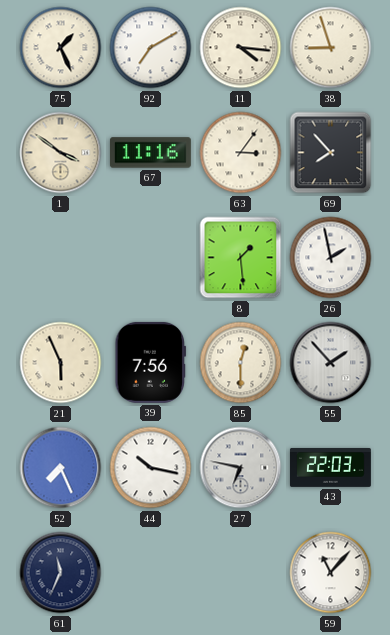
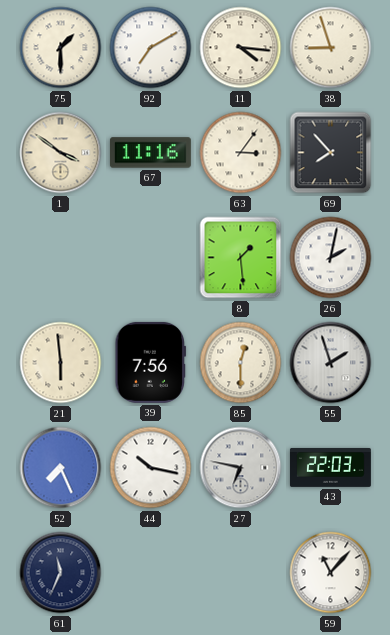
75: 1:26 -> 1:30
26: 1:58 -> 2:02
21: 5:56 -> 5:59
55: 1:53 -> 1:57
